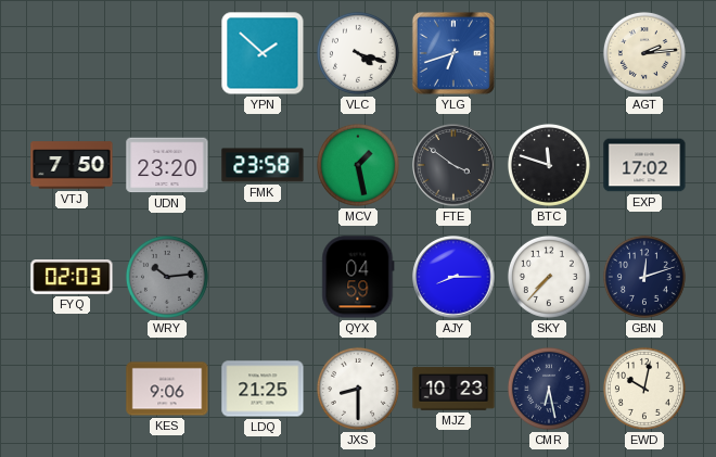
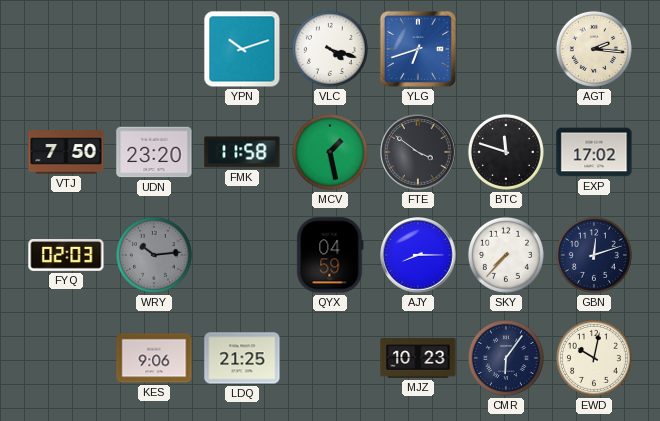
YPN: 1:52 -> 10:12
AGT: 2:14 -> 2:16
FMK: 23:58 -> 11:58
JXS: 8:30 -> none
CMR: 6:28 -> 6:06
